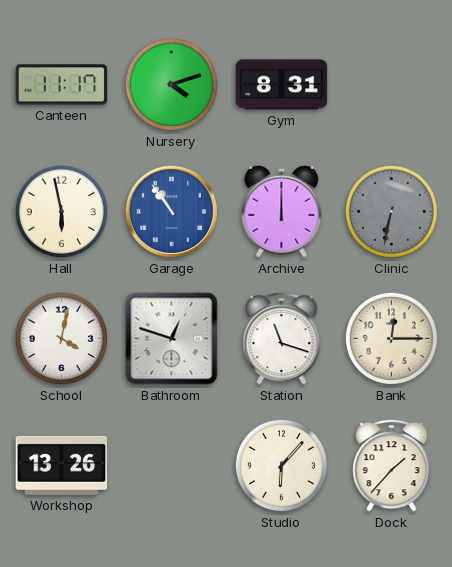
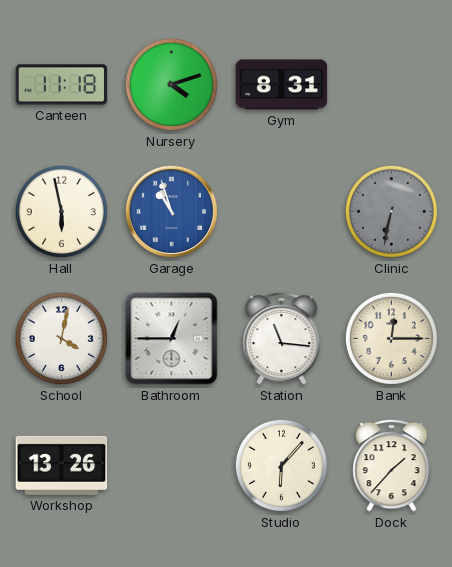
Canteen: 11:17 -> 11:18
Garage: 10:54 -> 10:57
Archive: 12:00 -> none
Bathroom: 12:48 -> 12:45
Station: 11:18 -> 11:16
